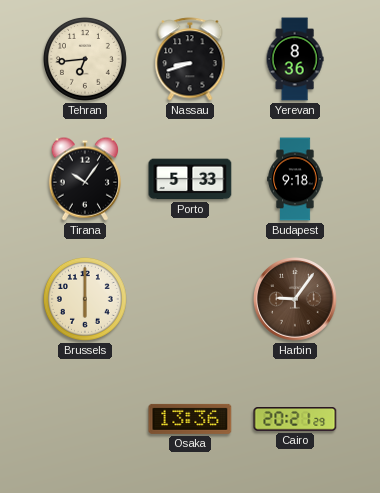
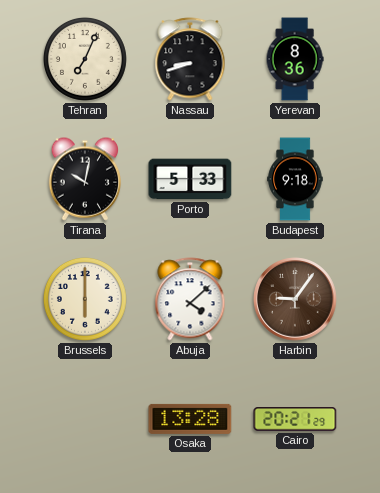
Tehran: 6:44 -> 7:04
Tirana: 10:06 -> 10:02
Abuja: none -> 4:08
Osaka: 13:36 -> 13:28
